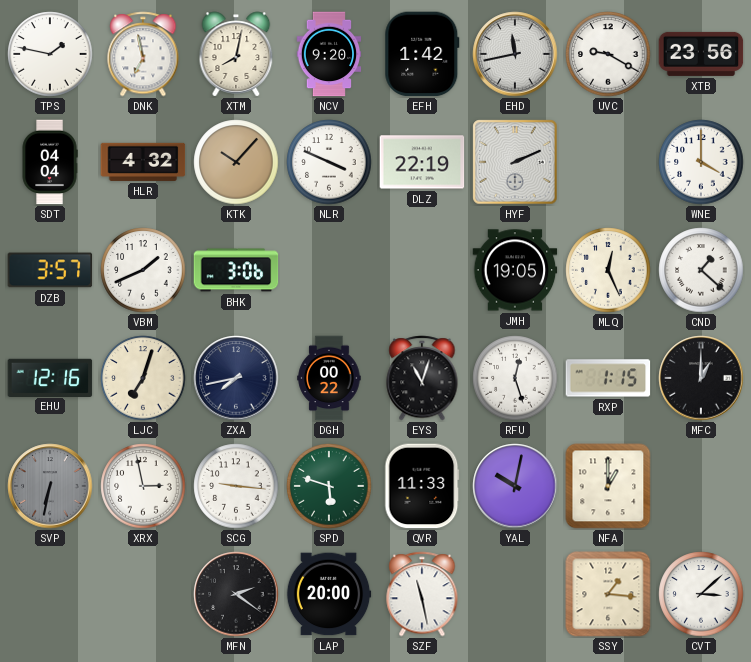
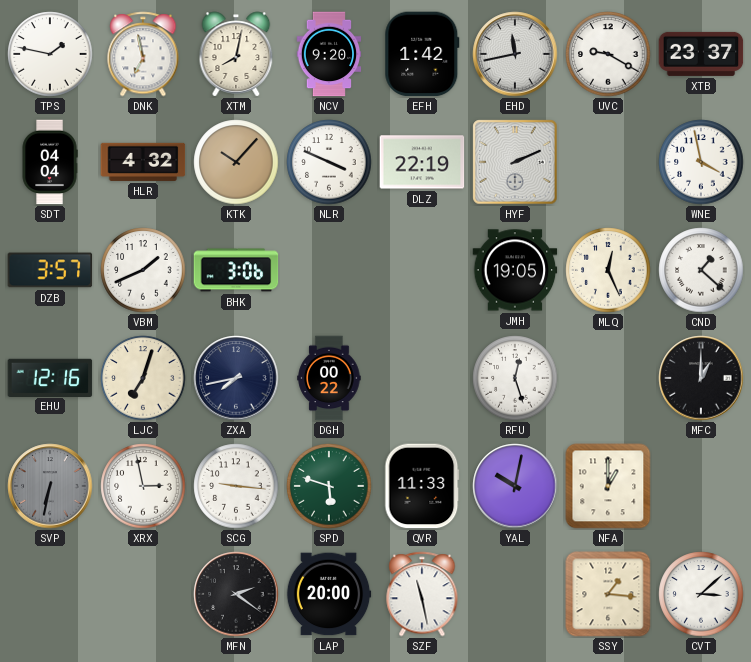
XTB: 23:56 -> 23:37
WNE: 4:00 -> 3:58
EYS: 11:03 -> none
RXP: 1:15 -> none
